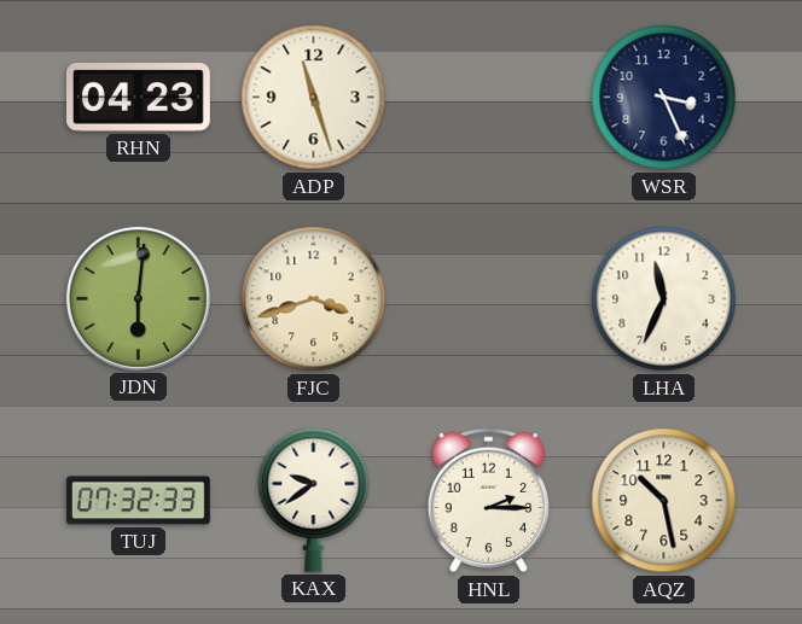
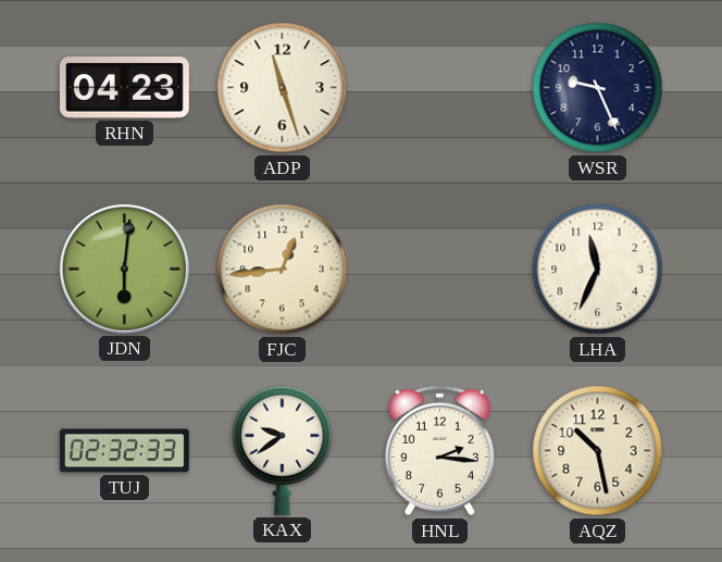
WSR: 3:26 -> 9:26
FJC: 3:42 -> 12:44
TUJ: 07:32 -> 02:32
HNL: 2:15 -> 2:16
